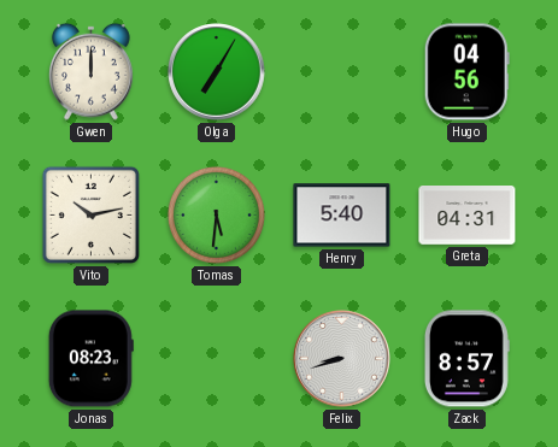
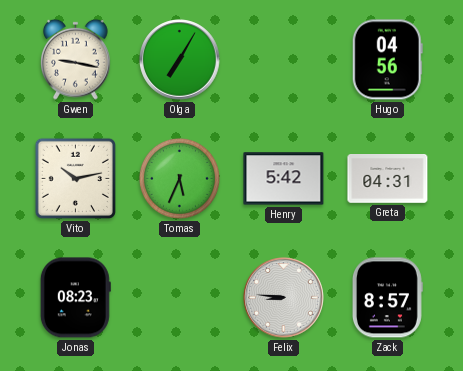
Gwen: 12:00 -> 9:17
Tomas: 5:31 -> 5:34
Henry: 5:40 -> 5:42
Felix: 8:42 -> 8:46
